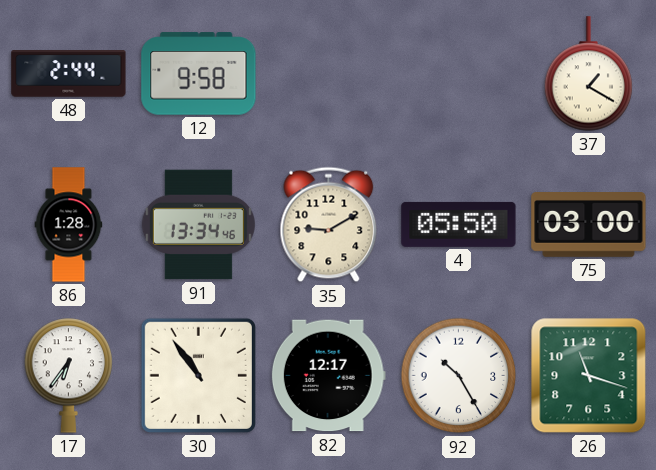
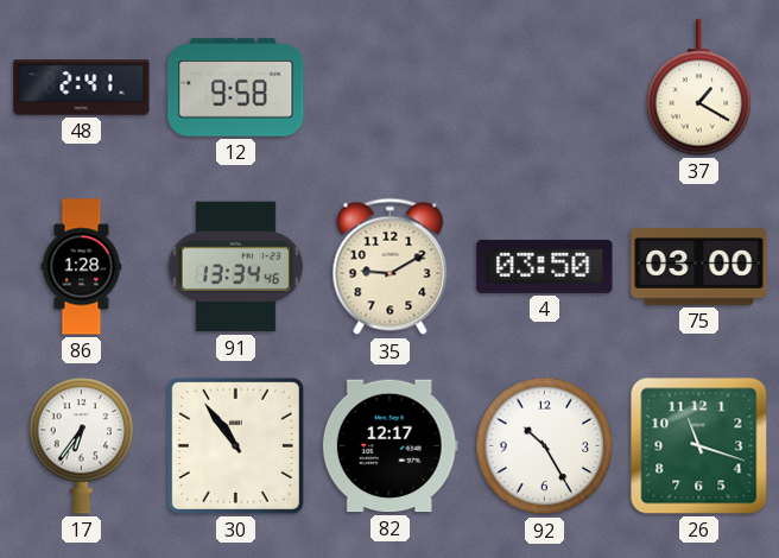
48: 2:44 -> 2:41
4: 05:50 -> 03:50
